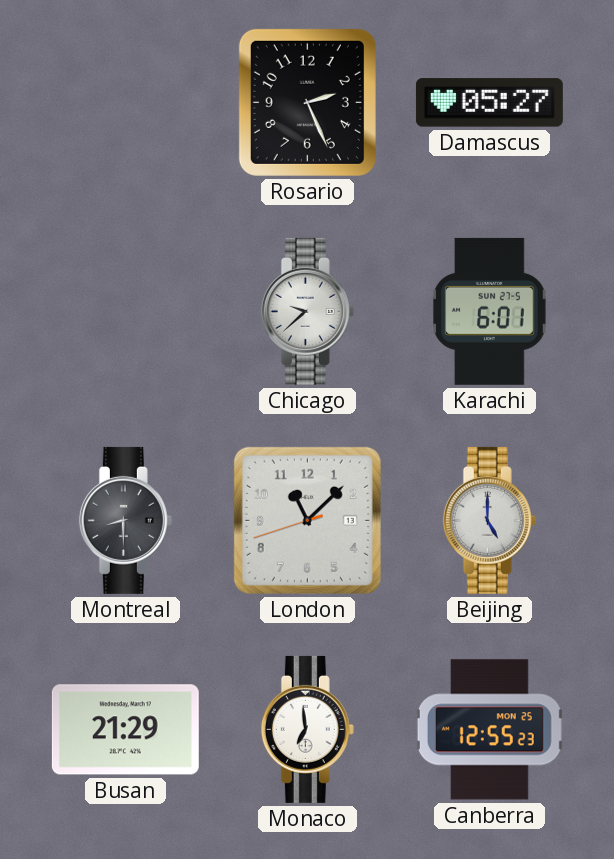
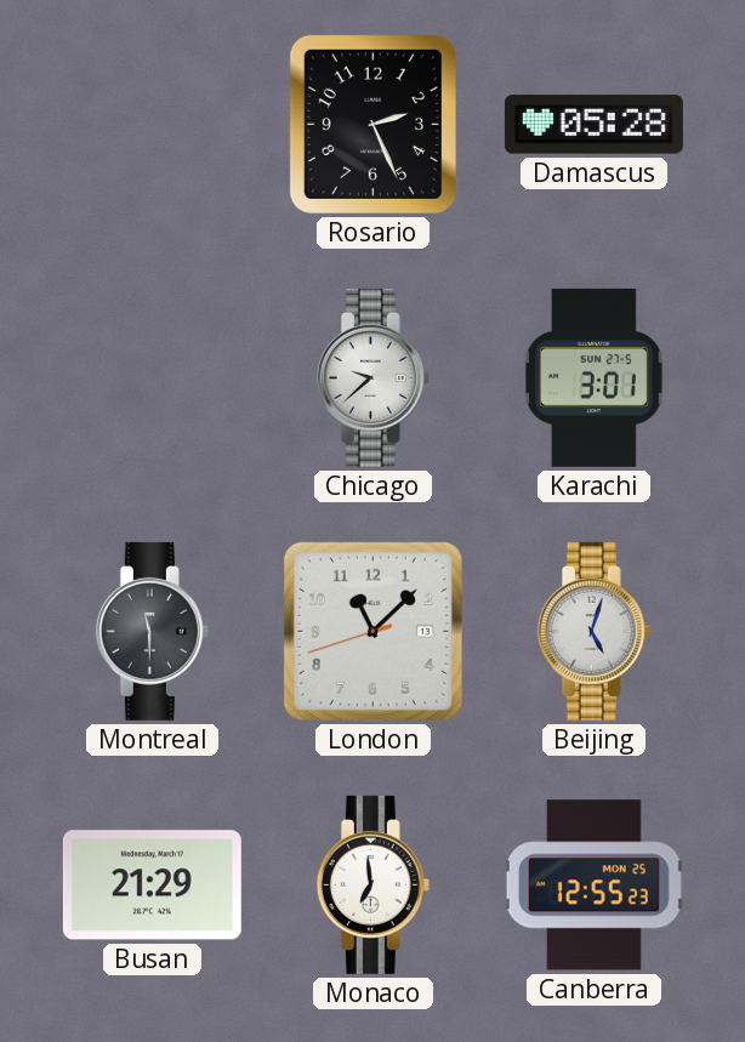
Damascus: 05:27 -> 05:28
Karachi: 6:01 -> 3:01
Montreal: 8:30 -> 11:30
Beijing: 5:00 -> 5:03
